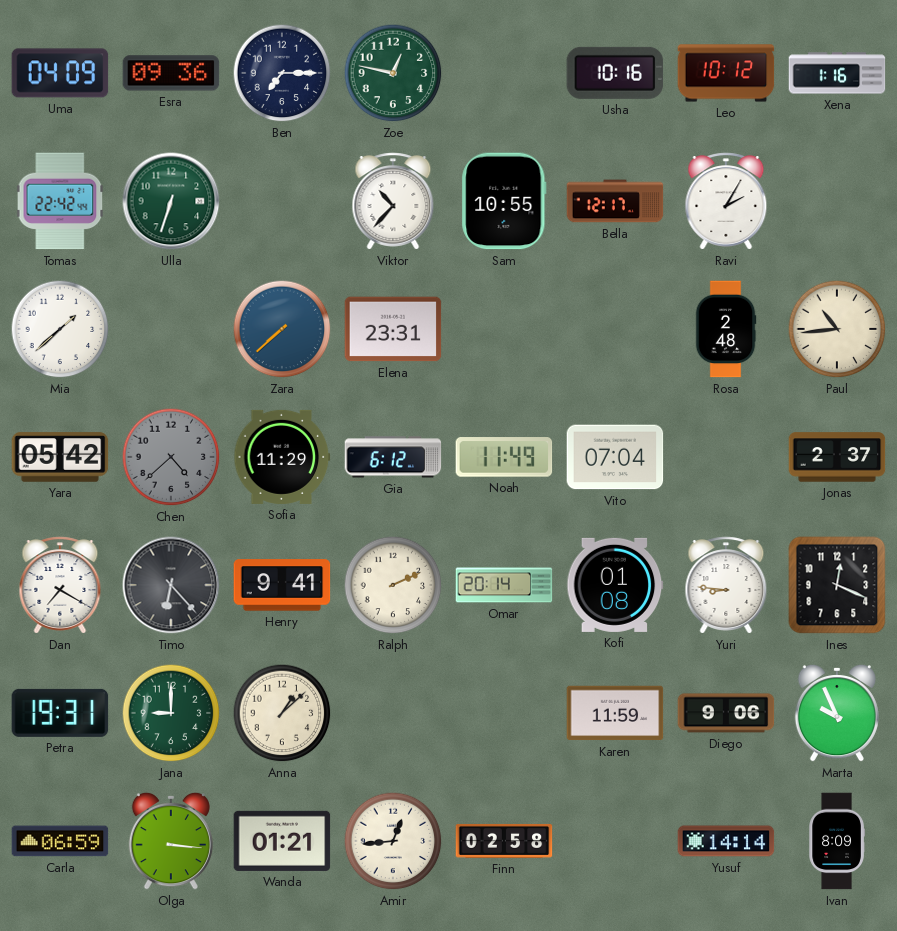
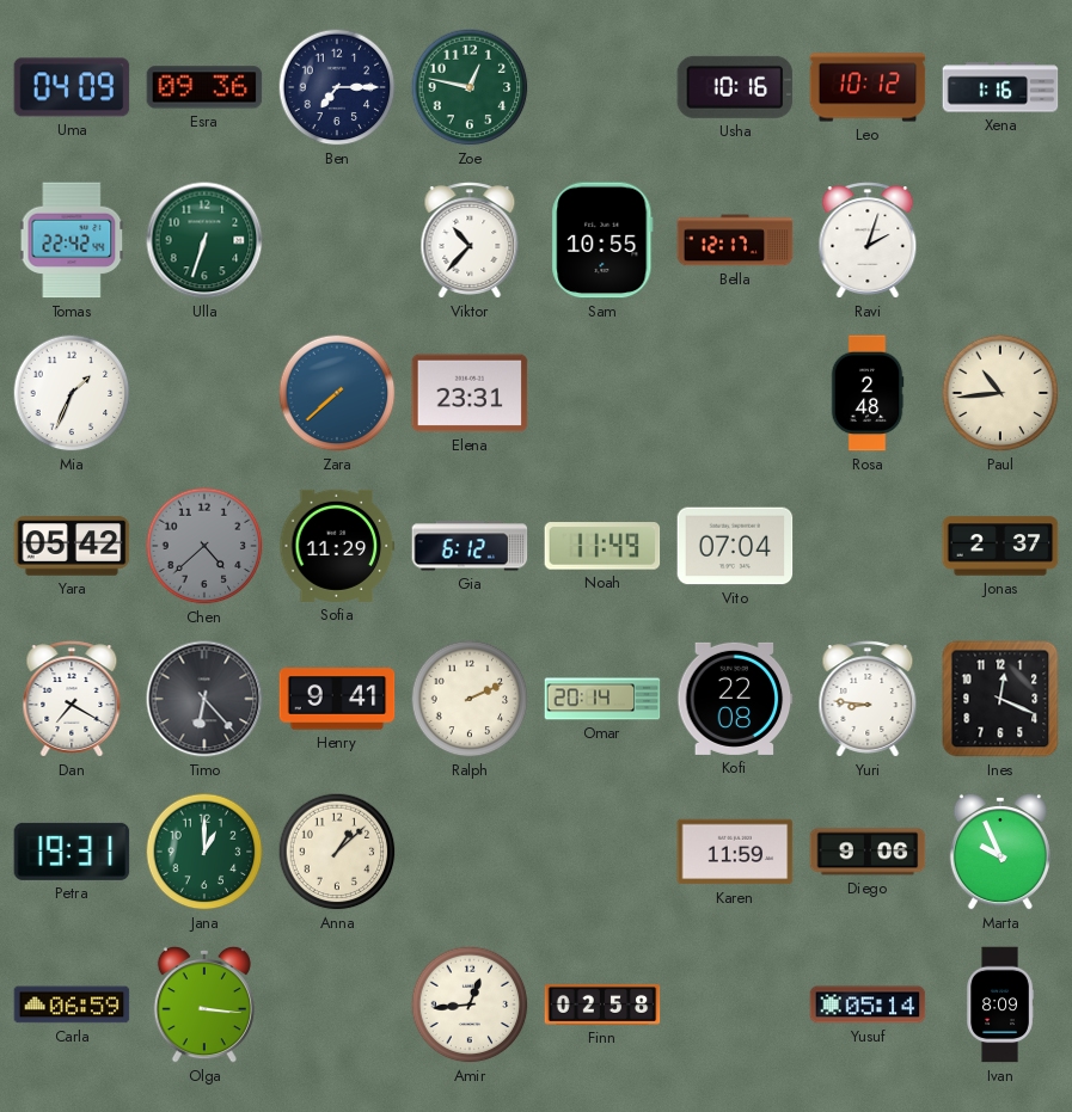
Ravi: 2:05 -> 2:03
Mia: 1:38 -> 1:34
Kofi: 01:08 -> 22:08
Jana: 9:00 -> 1:00
Wanda: 01:21 -> none
Yusuf: 14:14 -> 05:14
